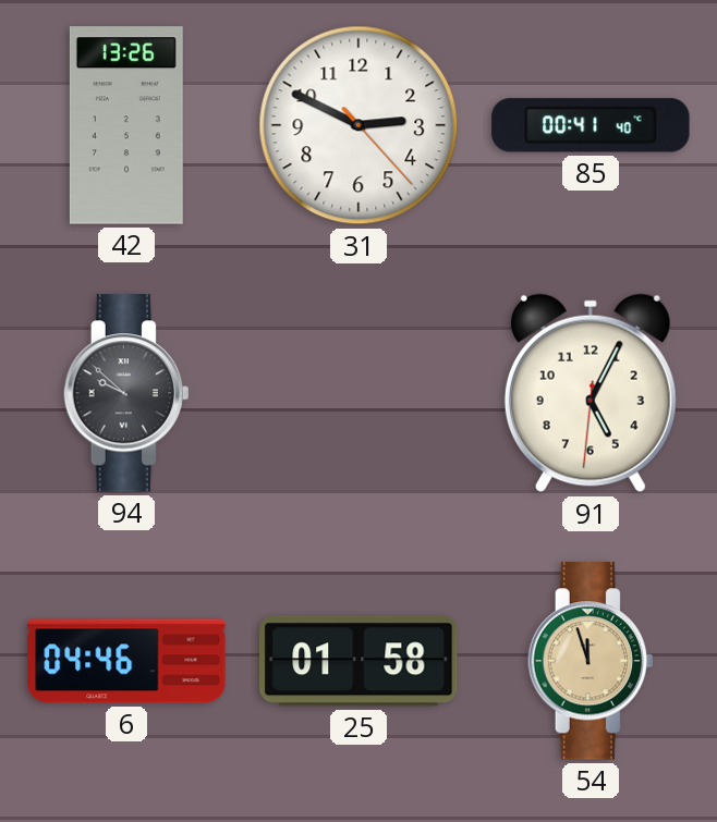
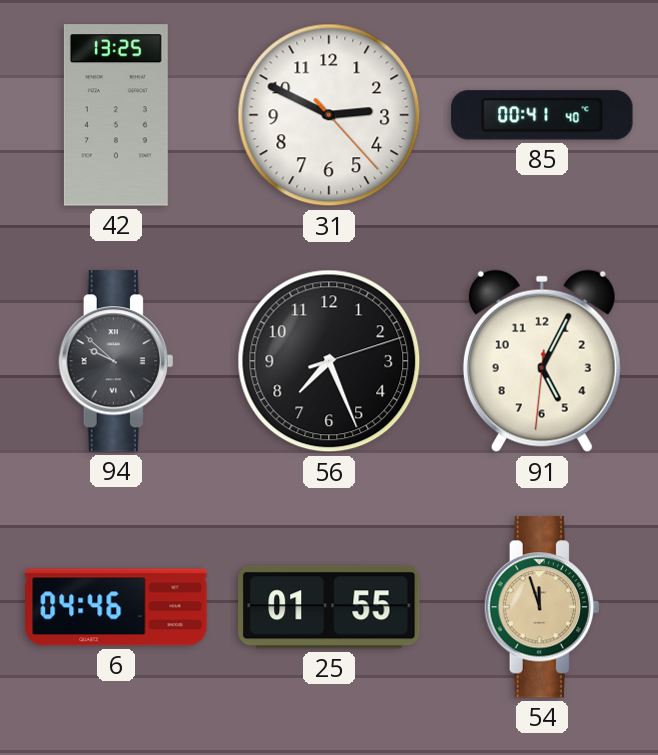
42: 13:26 -> 13:25
56: none -> 7:26
25: 01:58 -> 01:55
